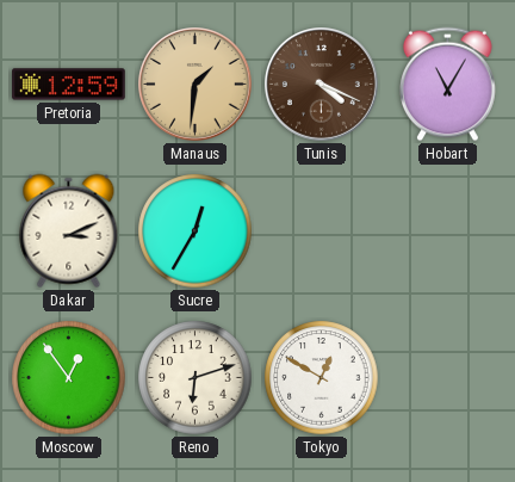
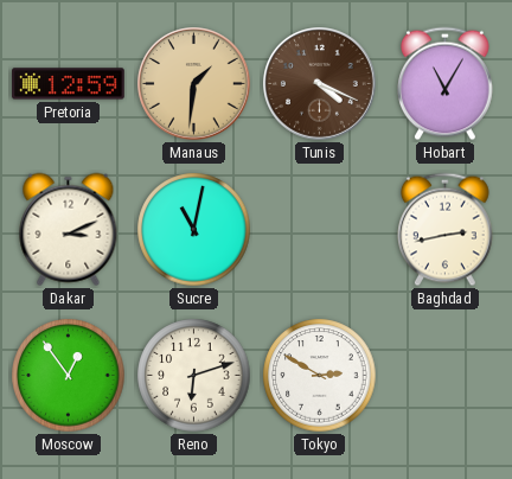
Sucre: 12:35 -> 11:02
Baghdad: none -> 2:43
Tokyo: 12:50 -> 2:50
